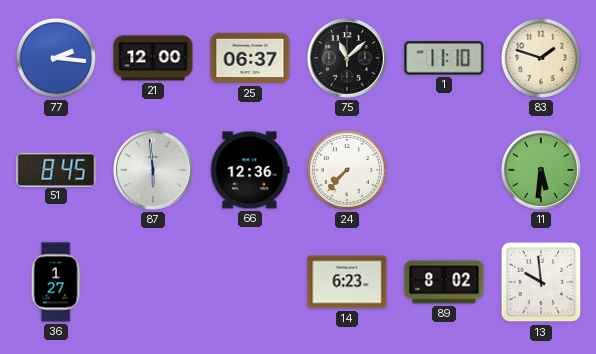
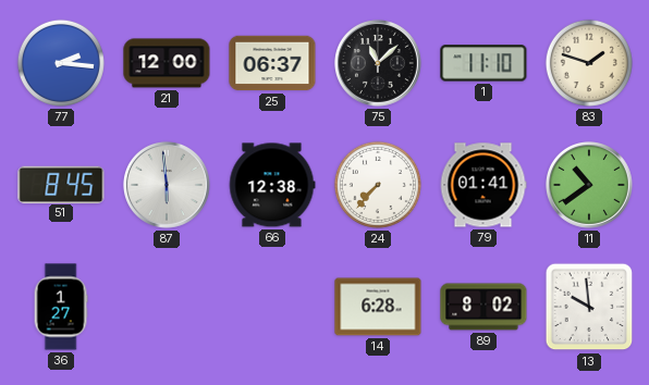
66: 12:36 -> 12:38
79: none -> 01:41
11: 5:31 -> 10:39
14: 6:23 -> 6:28
